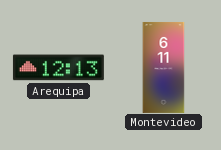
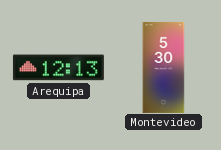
Montevideo: 6:11 -> 5:30
